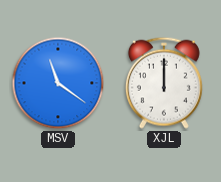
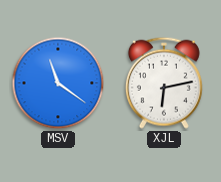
XJL: 12:00 -> 6:13
